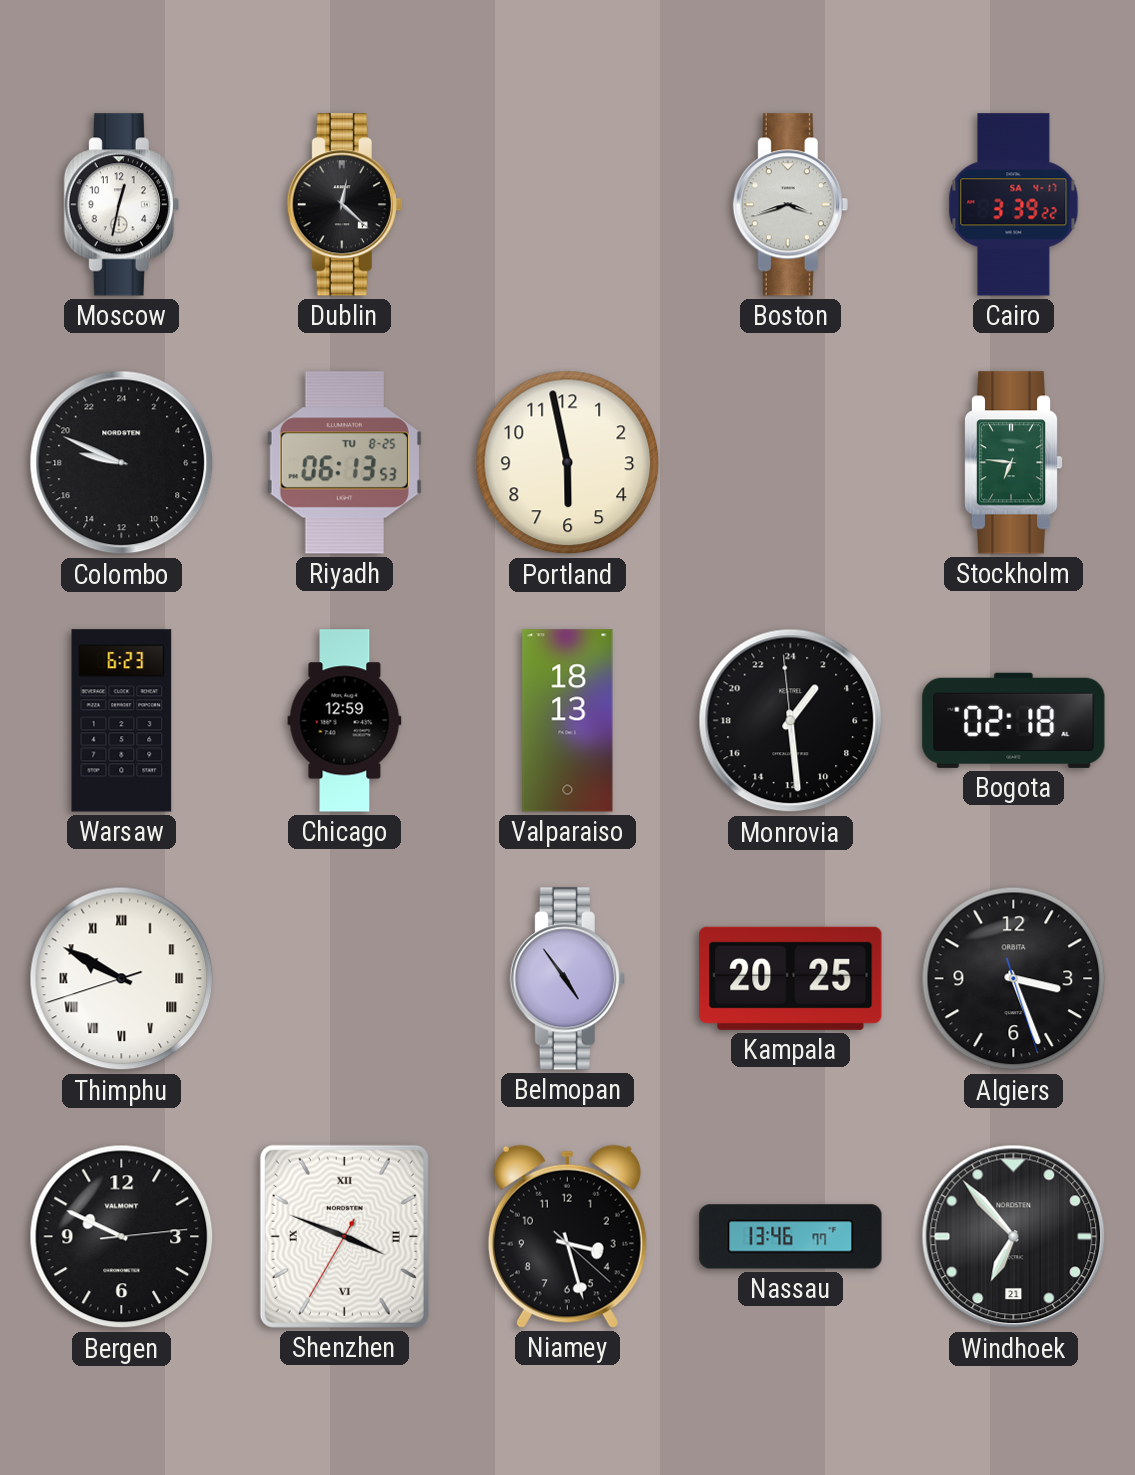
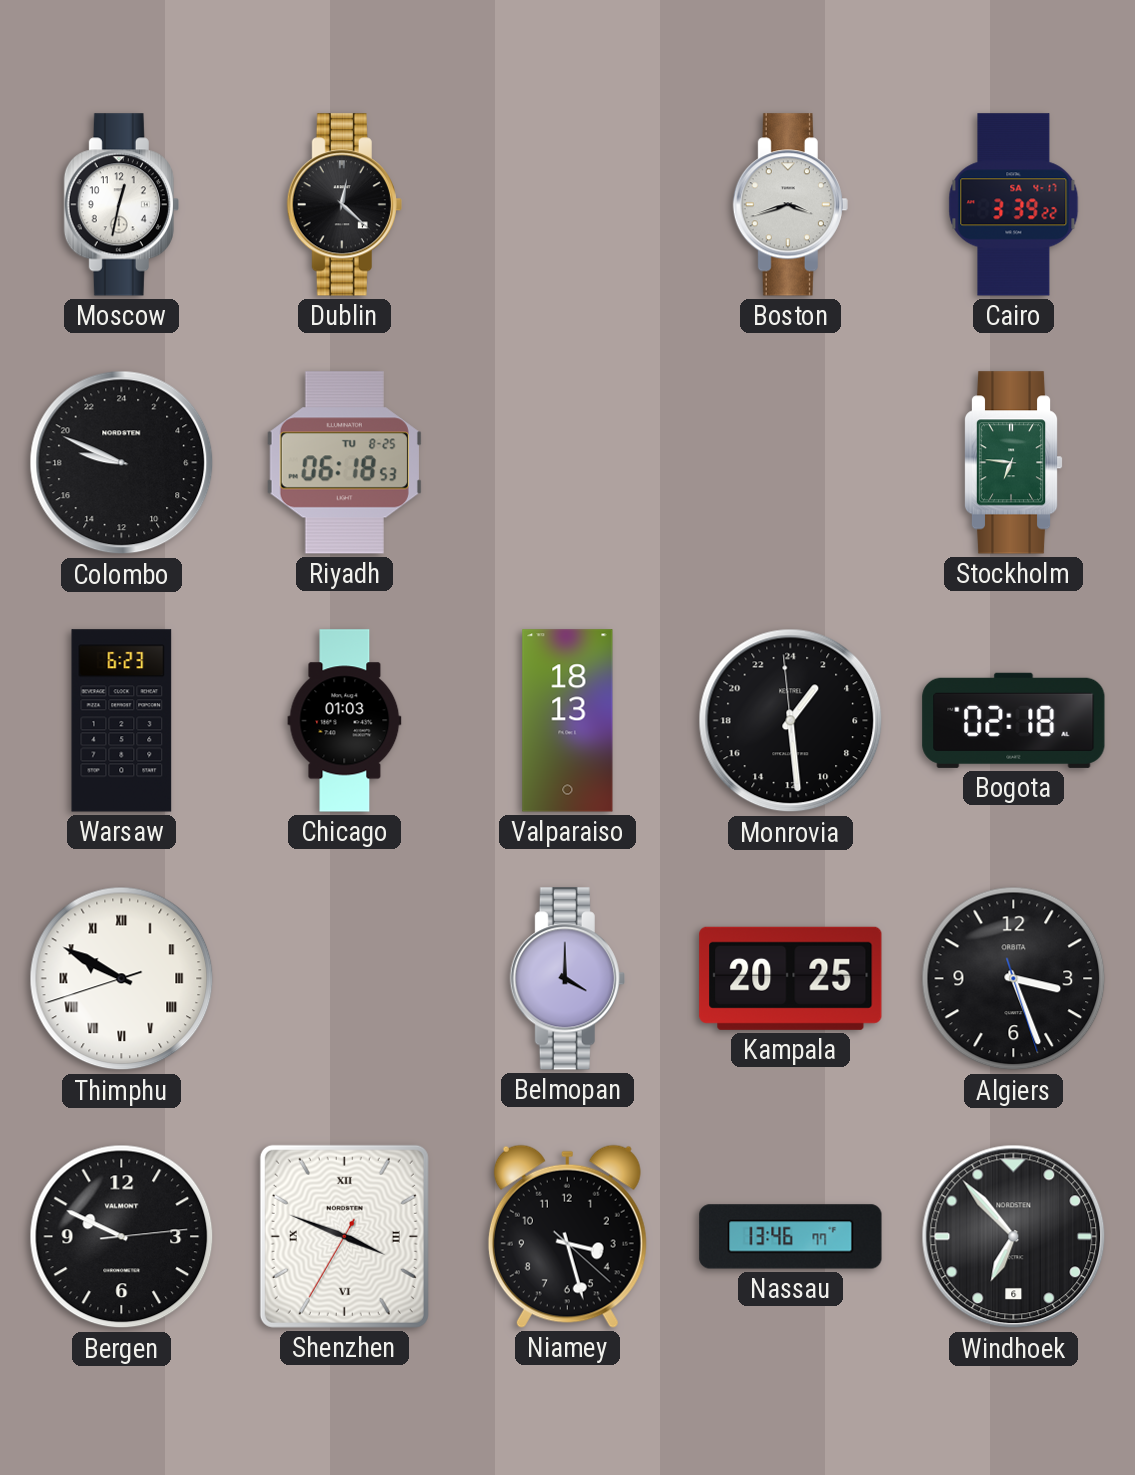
Riyadh: 06:13 -> 06:18
Portland: 5:58 -> none
Chicago: 12:59 -> 01:03
Belmopan: 4:54 -> 4:00
Windhoek date: 21 -> 6
